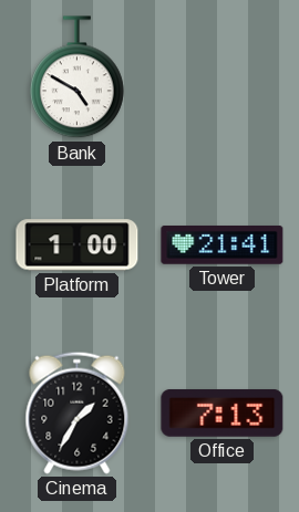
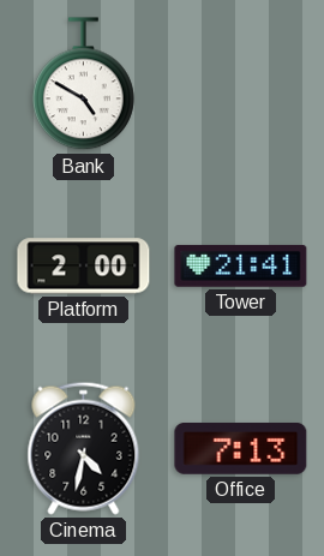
Platform: 1:00 -> 2:00
Cinema: 1:35 -> 4:32
